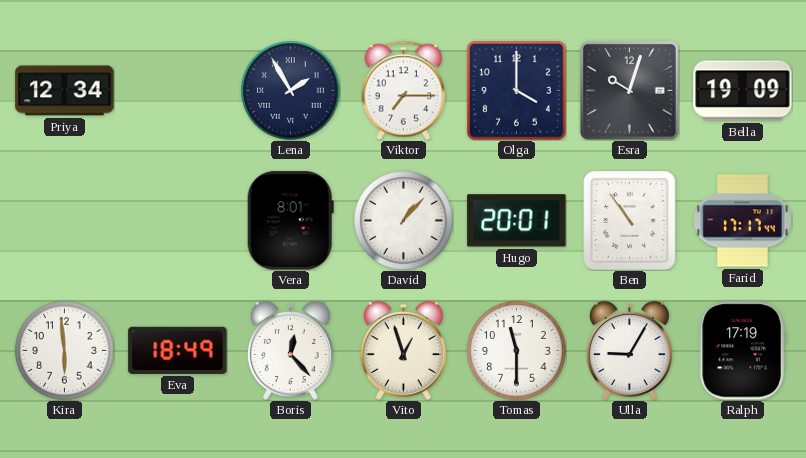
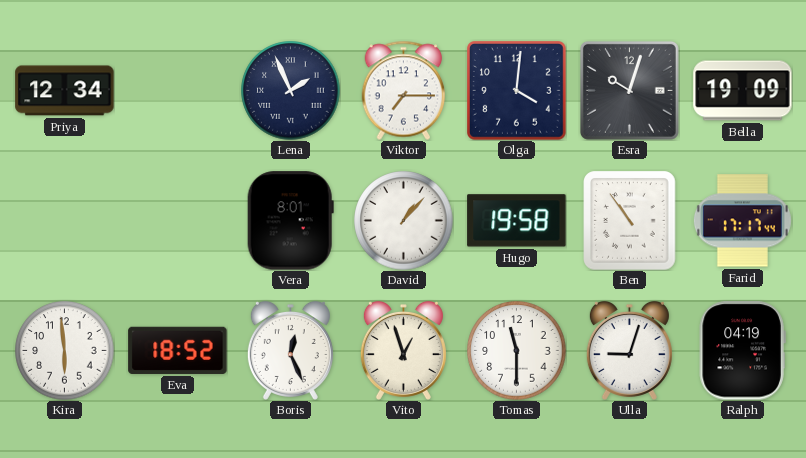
Lena: 1:55 -> 1:56
Olga: 4:00 -> 4:01
Hugo: 20:01 -> 19:58
Eva: 18:49 -> 18:52
Boris: 12:23 -> 12:26
Ulla: 9:05 -> 9:03
Ralph: 17:19 -> 04:19
